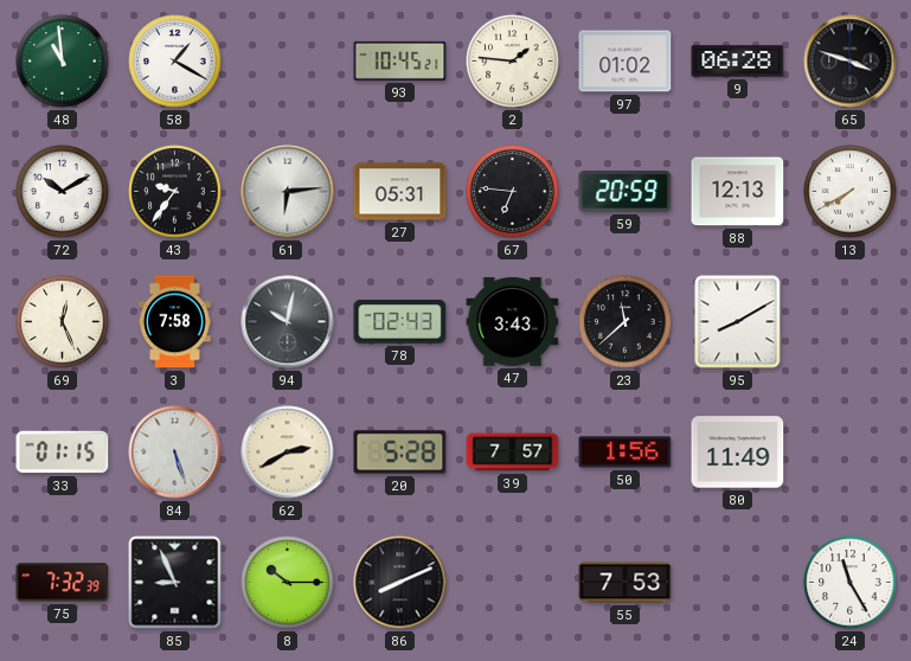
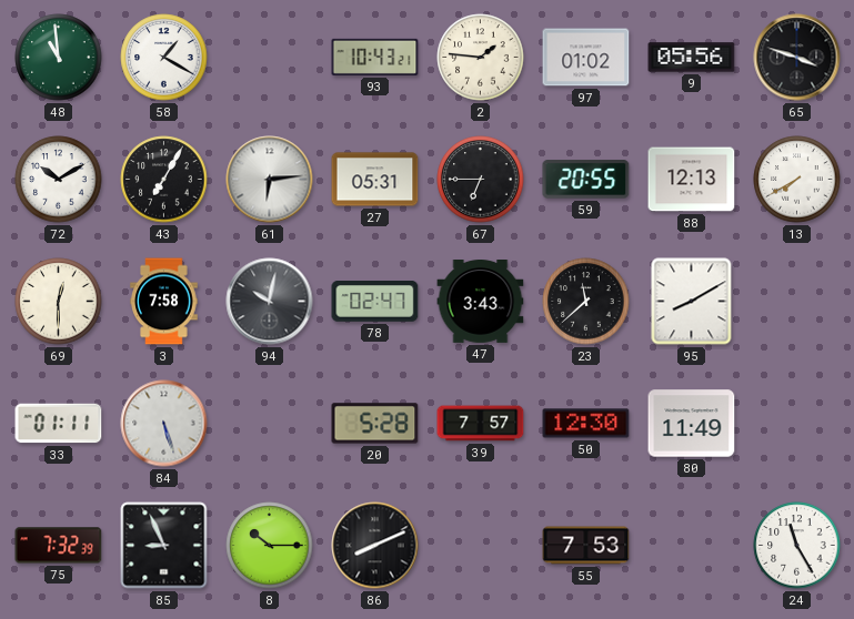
93: 10:45 -> 10:43
9: 06:28 -> 05:56
43: 9:36 -> 7:05
67: 6:46 -> 6:45
59: 20:59 -> 20:55
69: 12:26 -> 12:30
78: 02:43 -> 02:47
33: 01:15 -> 01:11
62: 2:40 -> none
50: 1:56 -> 12:30
